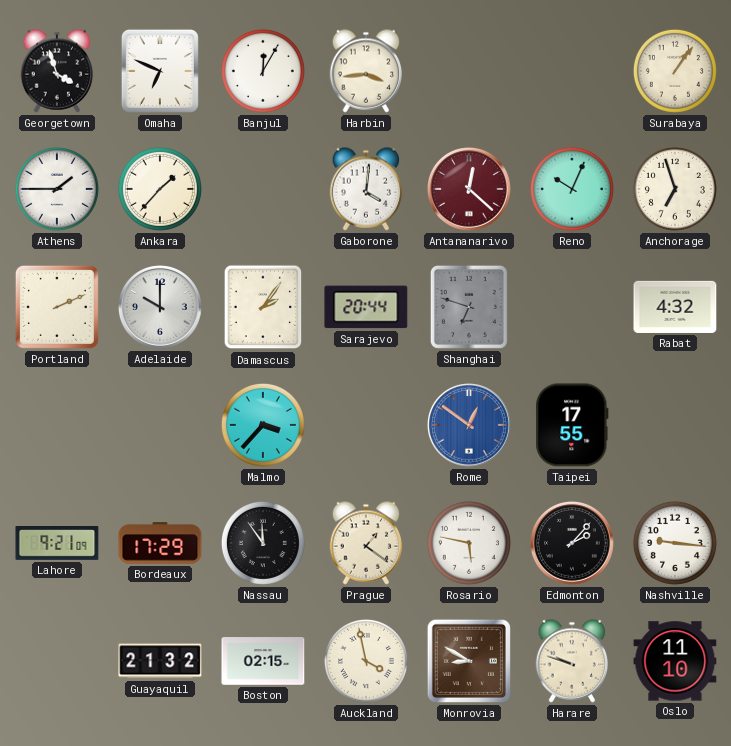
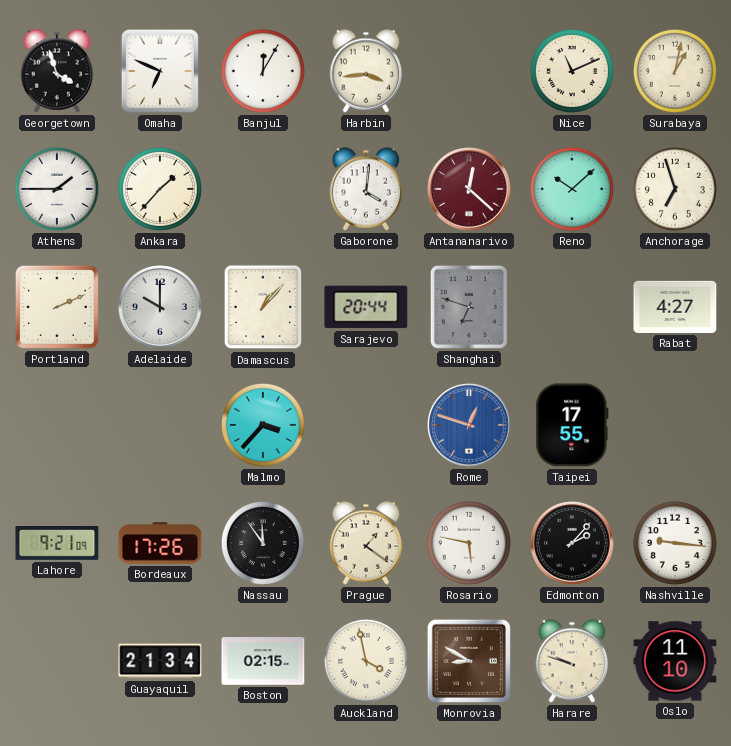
Nice: none -> 11:11
Surabaya: 1:06 -> 1:02
Reno: 10:04 -> 10:08
Damascus: 2:06 -> 1:07
Rabat: 4:32 -> 4:27
Rome: 12:51 -> 12:48
Bordeaux: 17:29 -> 17:26
Guayaquil: 21:32 -> 21:34
